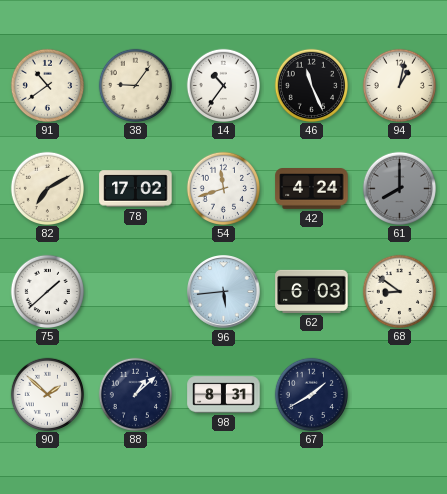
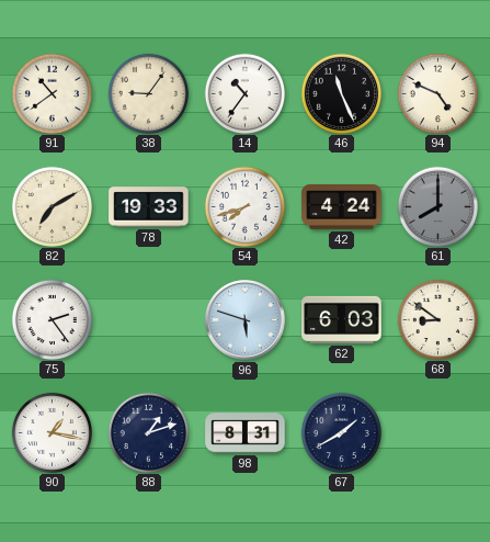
94: 1:02 -> 4:49
78: 17:02 -> 19:33
54: 11:42 -> 7:42
75: 1:38 -> 2:24
96: 5:44 -> 5:48
90: 1:52 -> 1:17
88: 1:08 -> 1:12
